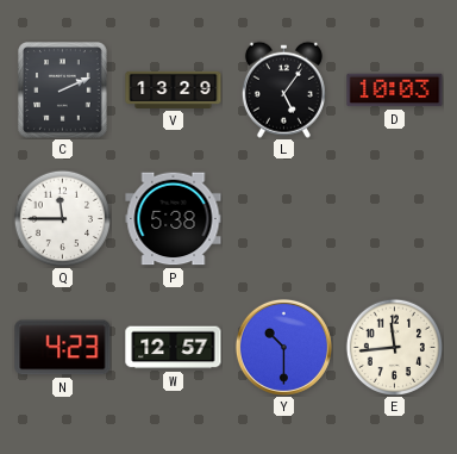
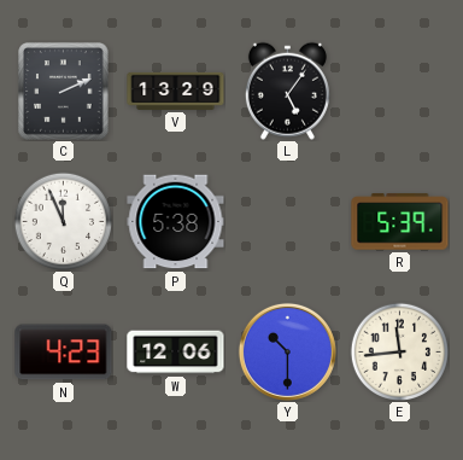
D: 10:03 -> none
Q: 11:45 -> 11:56
R: none -> 5:39
W: 12:57 -> 12:06
